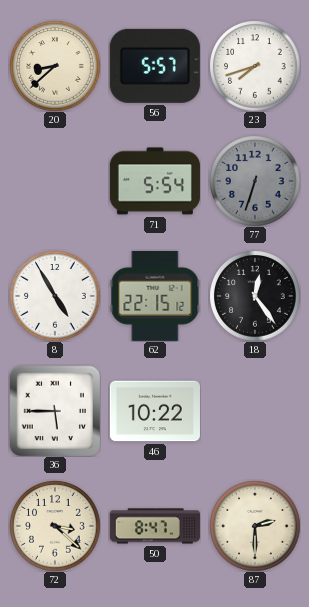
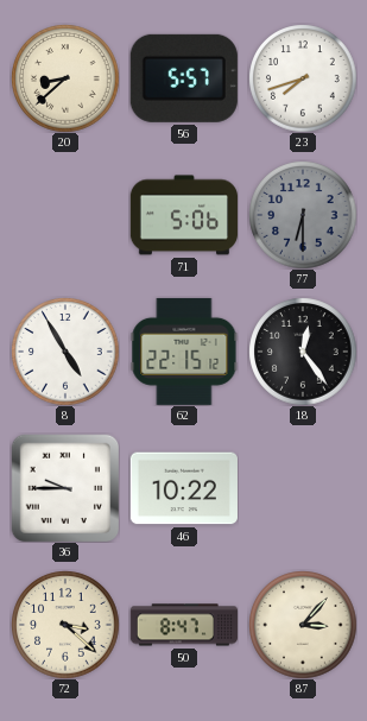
71: 5:54 -> 5:06
77: 6:33 -> 6:30
36: 5:45 -> 9:45
87: 2:30 -> 3:07
